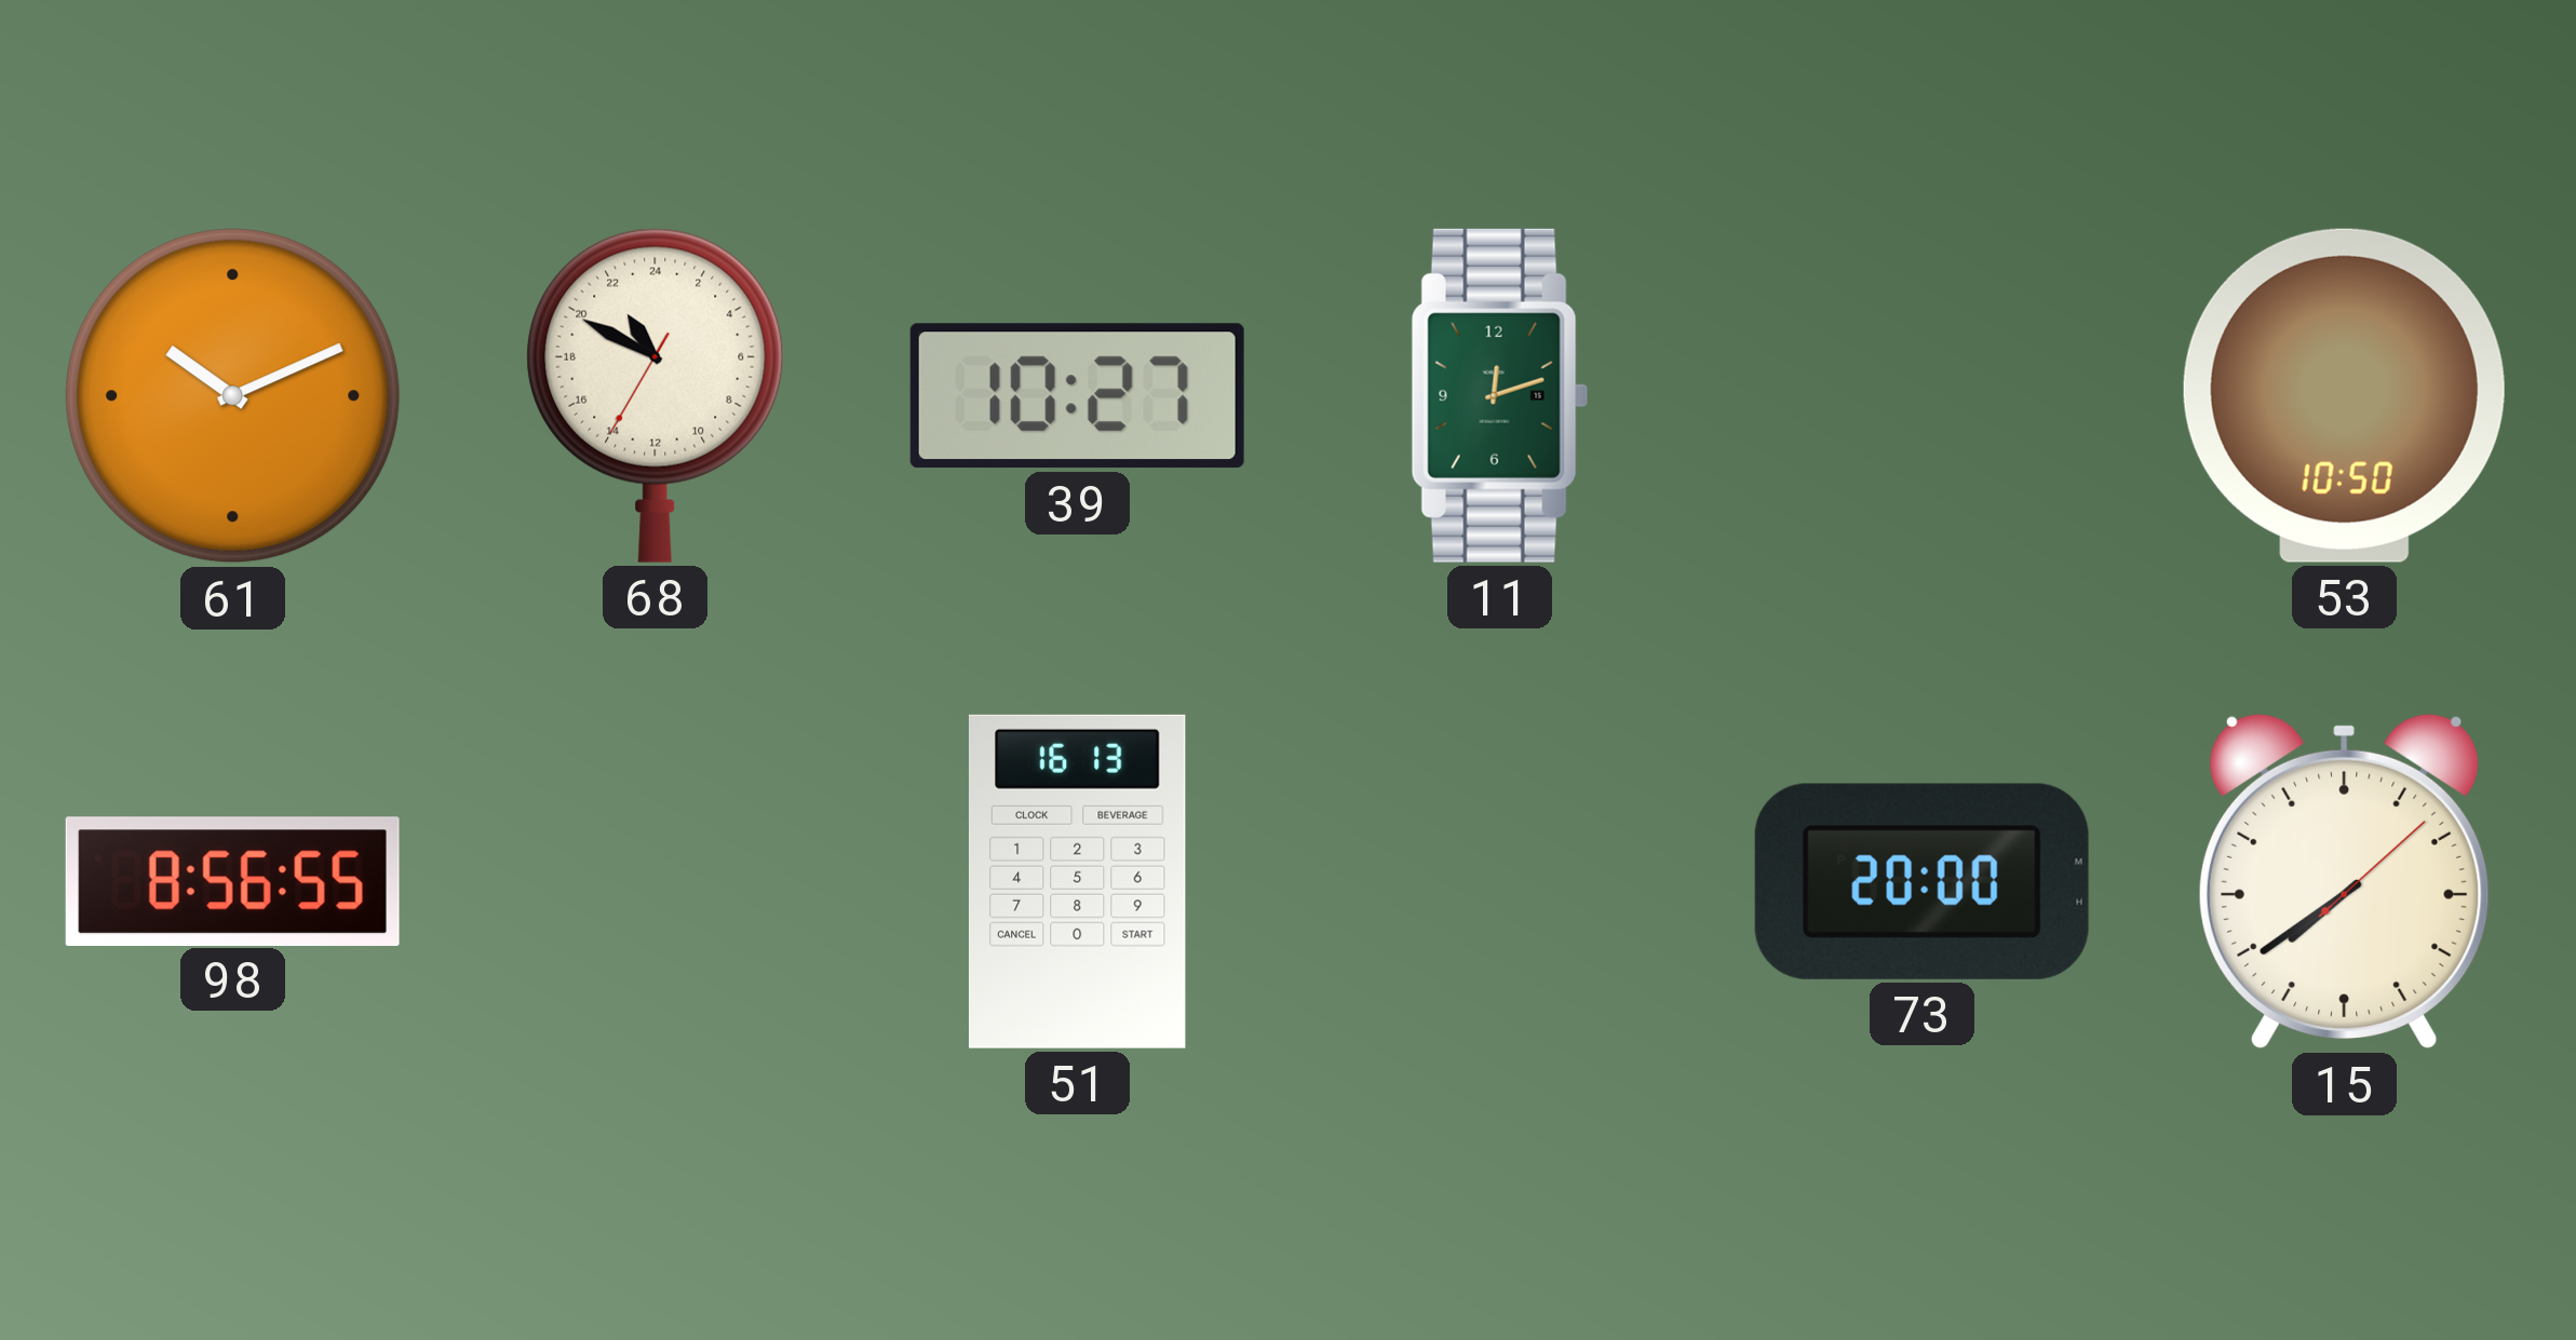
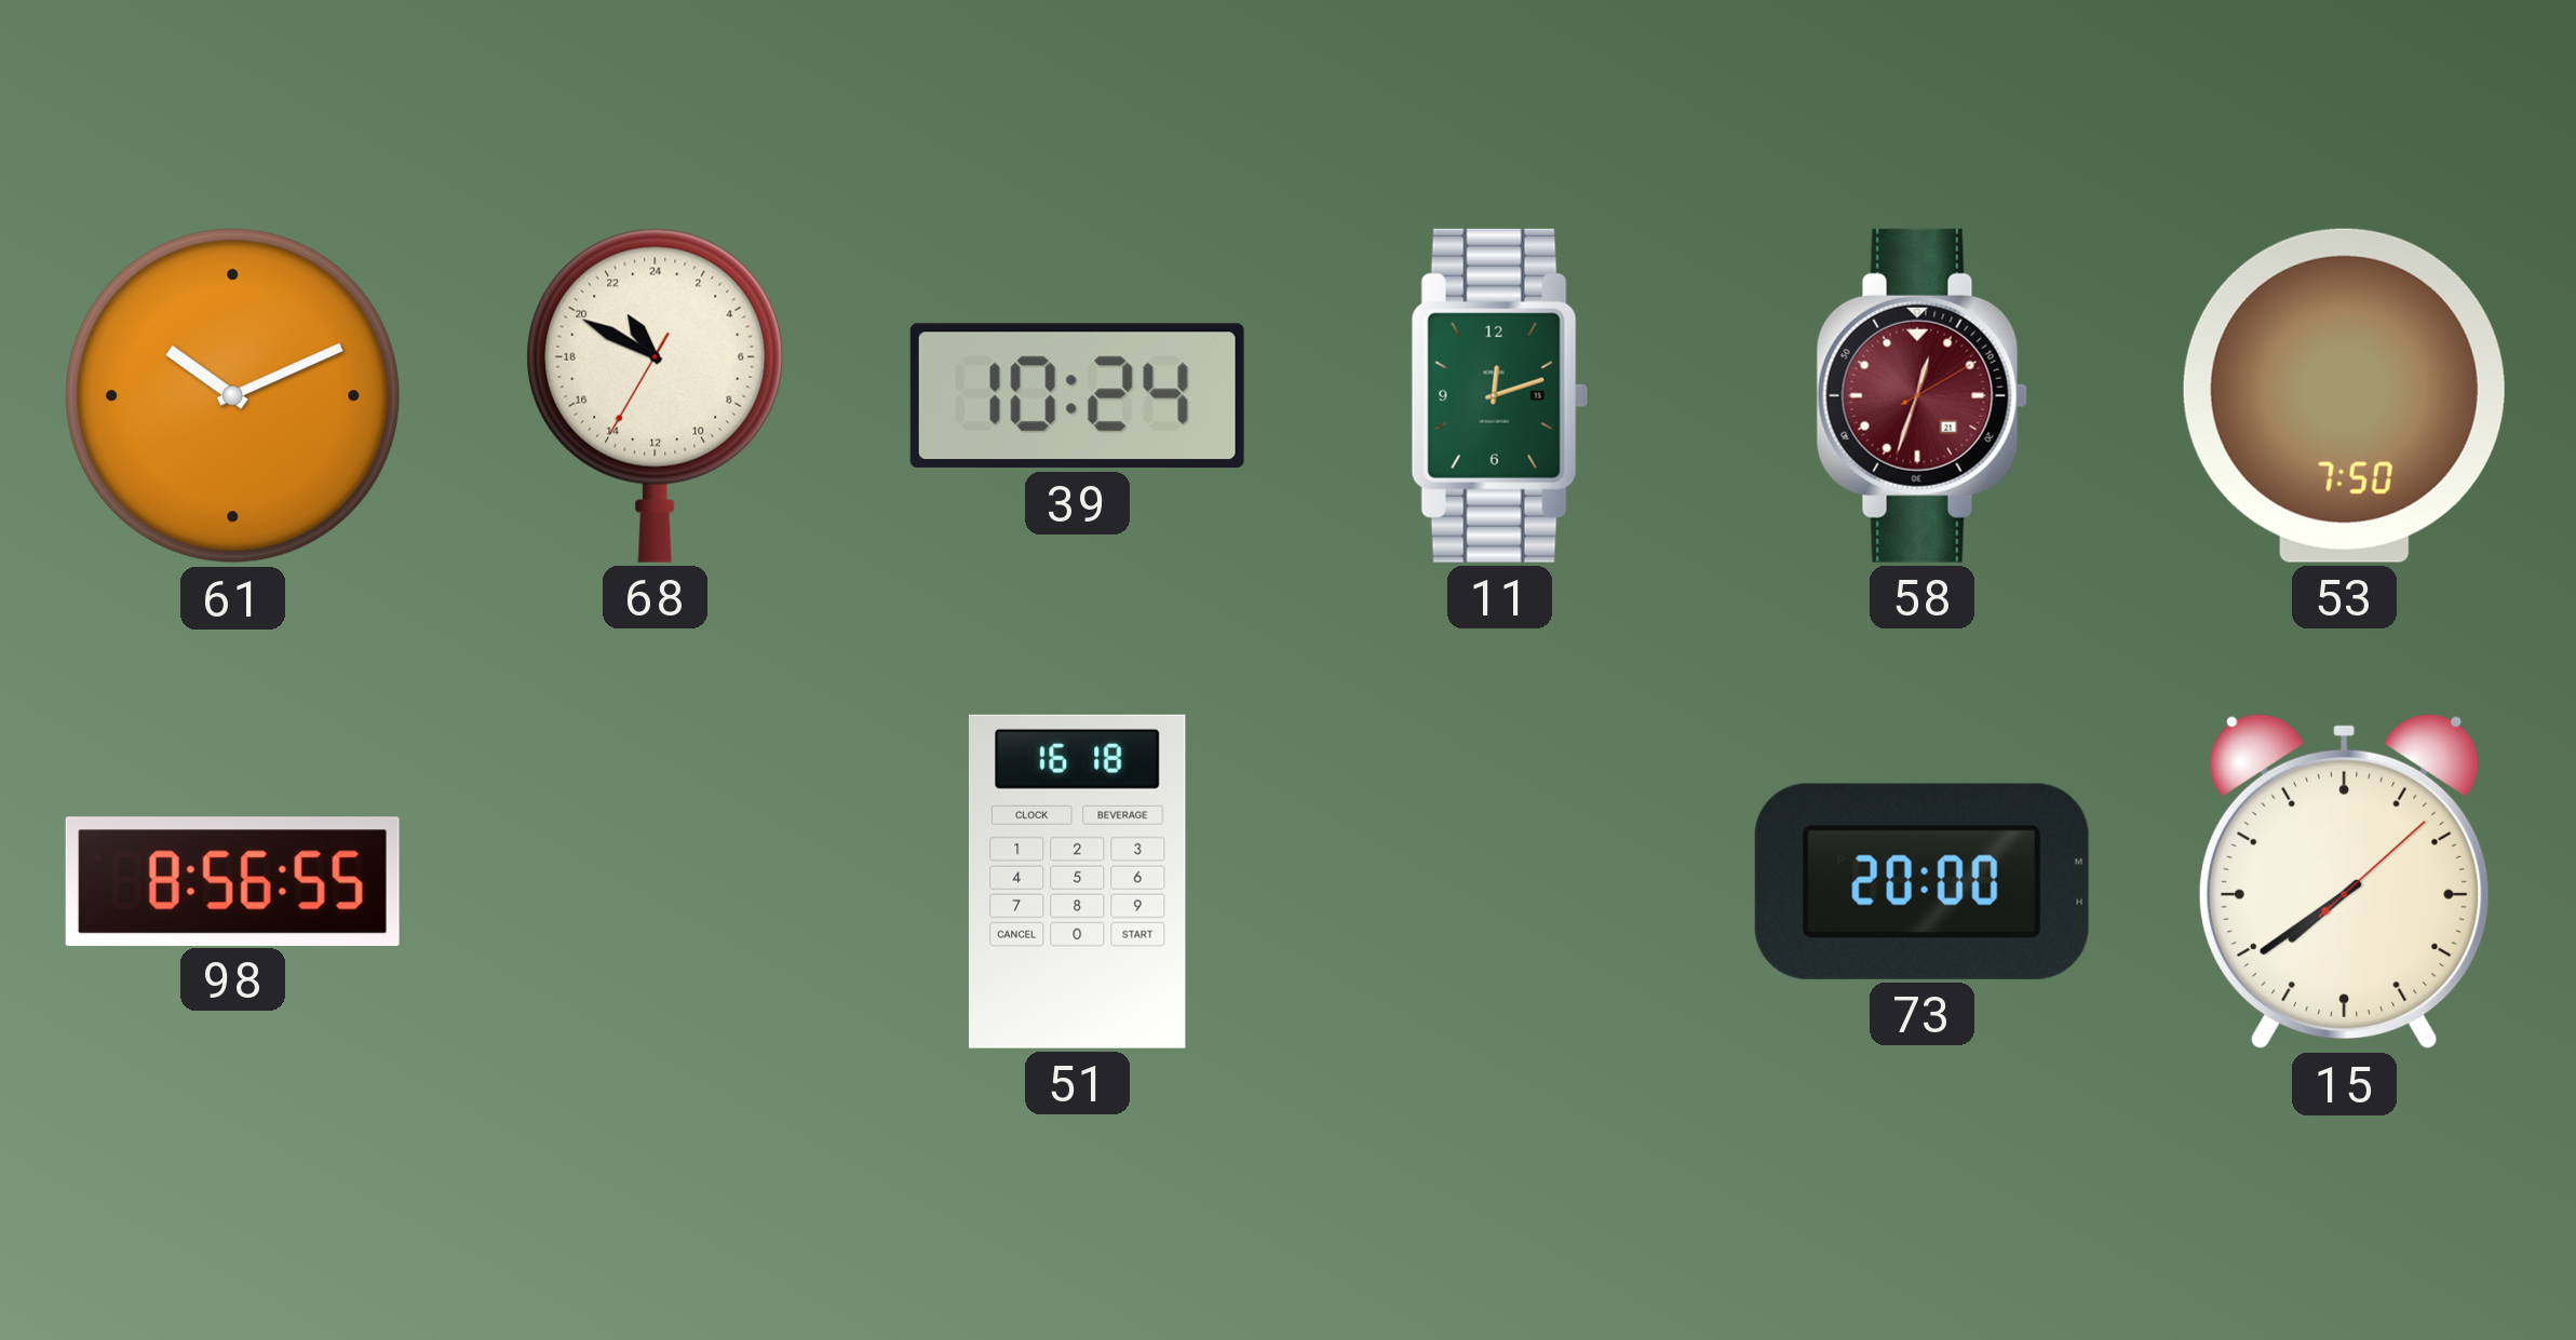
39: 10:27 -> 10:24
58: none -> 12:33
53: 10:50 -> 7:50
51: 16:13 -> 16:18
